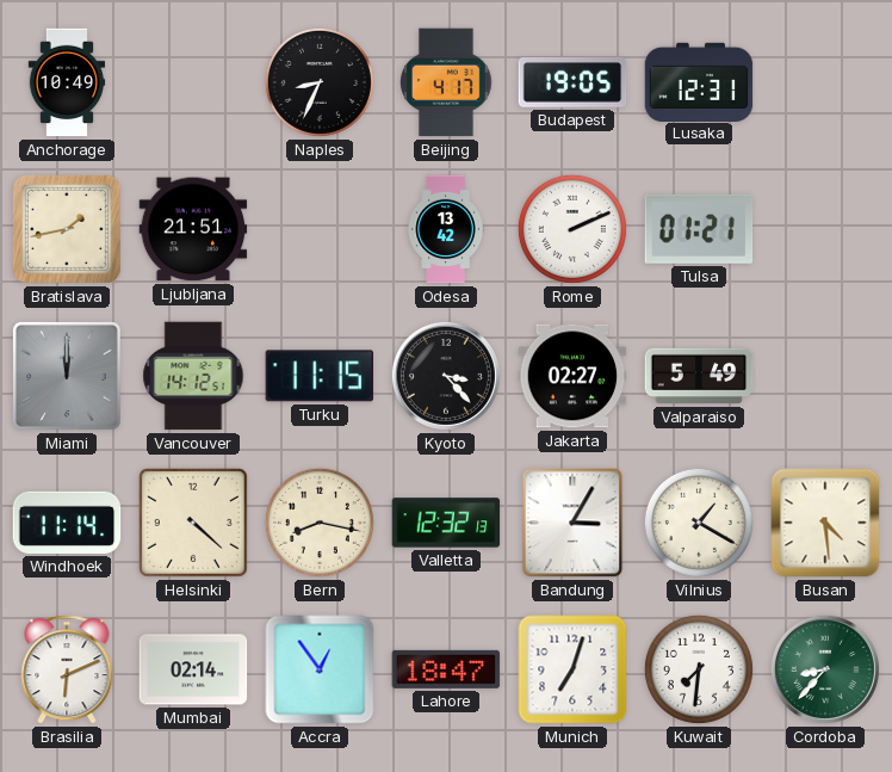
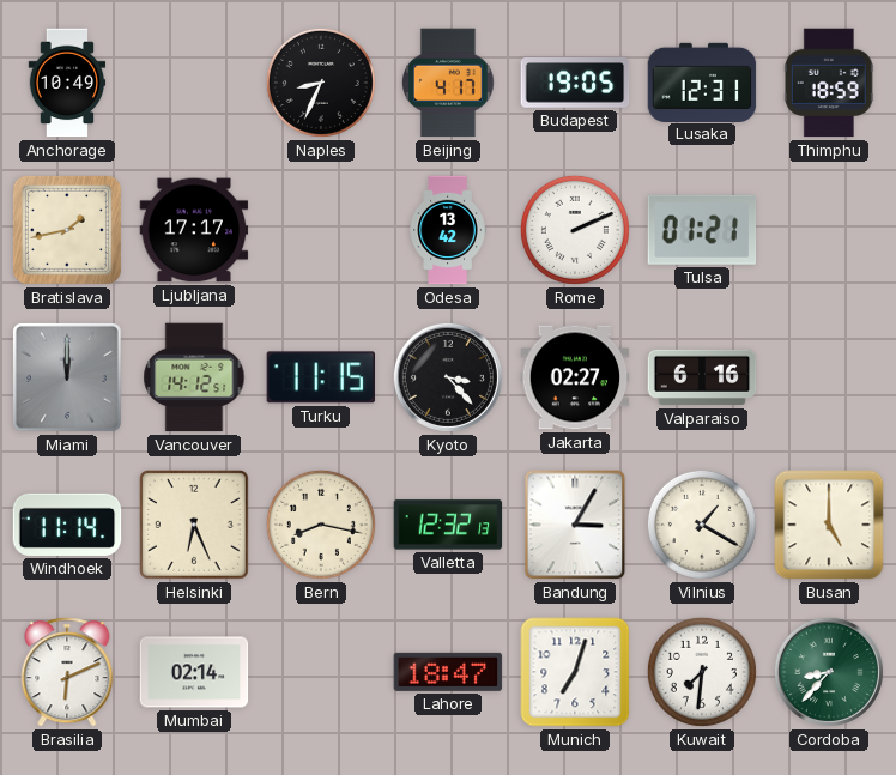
Thimphu: none -> 18:59
Ljubljana: 21:51 -> 17:17
Valparaiso: 5:49 -> 6:16
Helsinki: 4:22 -> 6:26
Busan: 4:29 -> 5:00
Accra: 12:54 -> none
